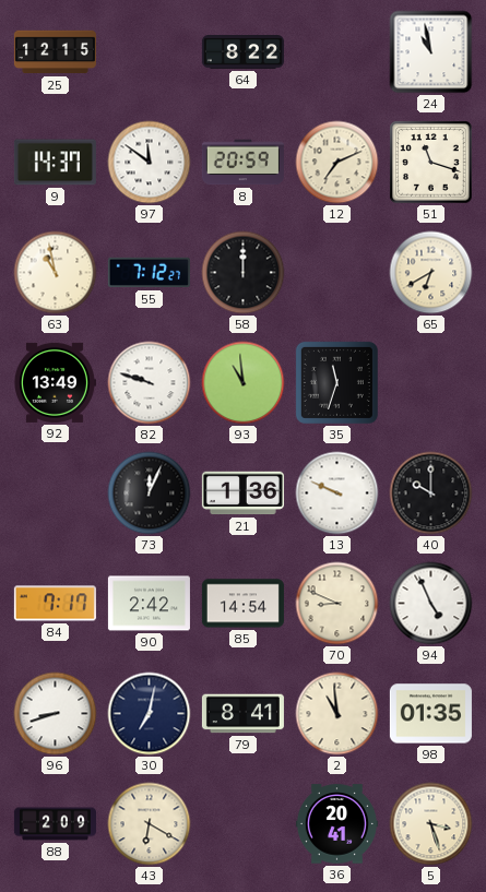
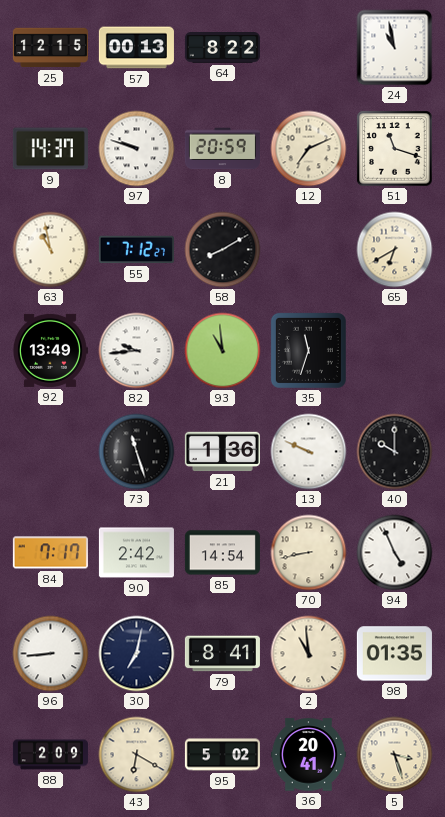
57: none -> 00:13
97: 11:51 -> 9:48
58: 12:00 -> 8:10
82: 9:48 -> 9:44
73: 12:04 -> 11:27
70: 8:49 -> 8:43
96: 8:42 -> 8:44
95: none -> 5:02
